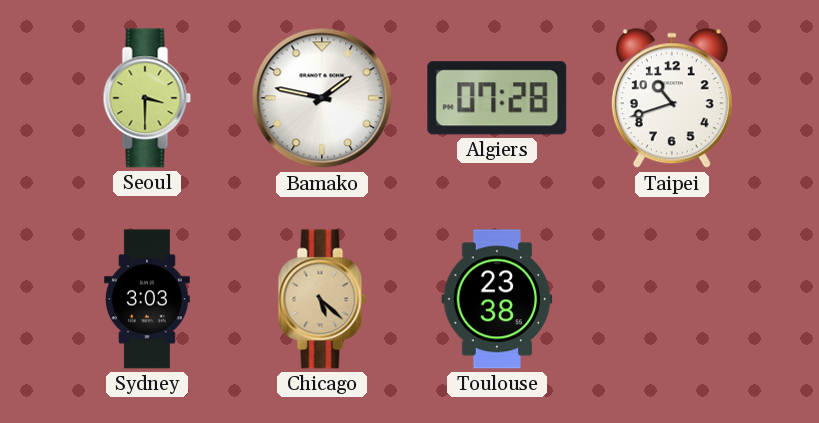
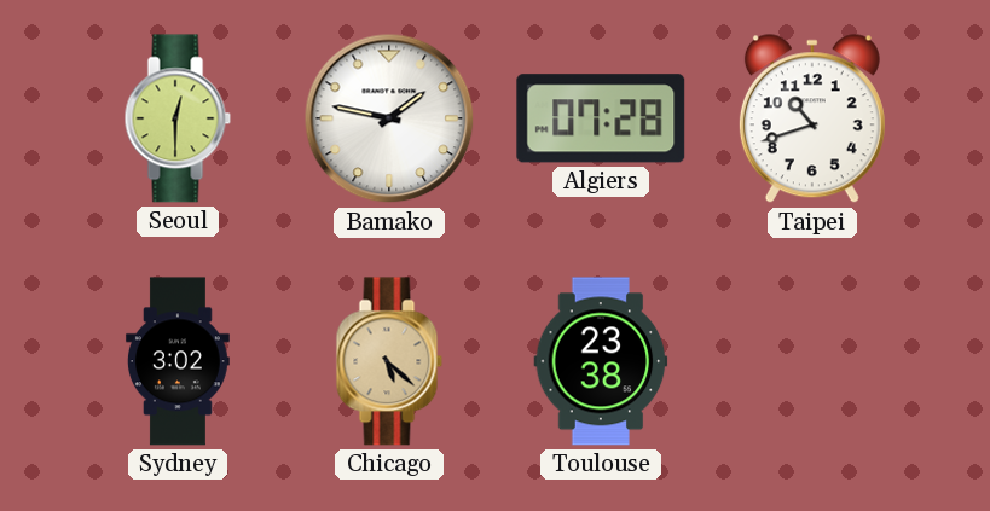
Seoul: 3:30 -> 12:30
Sydney: 3:03 -> 3:02
